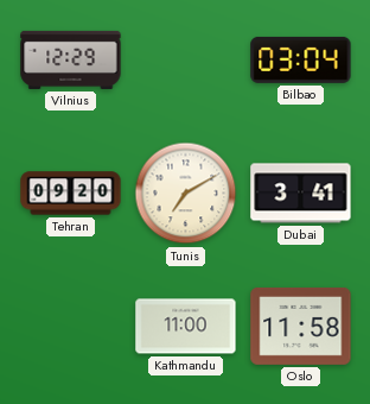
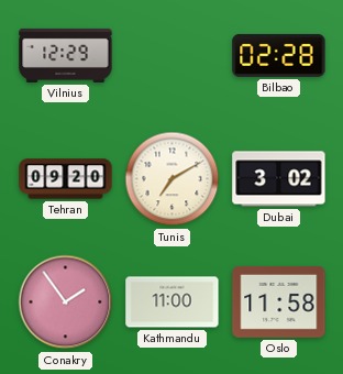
Bilbao: 03:04 -> 02:28
Dubai: 3:41 -> 3:02
Conakry: none -> 1:54
